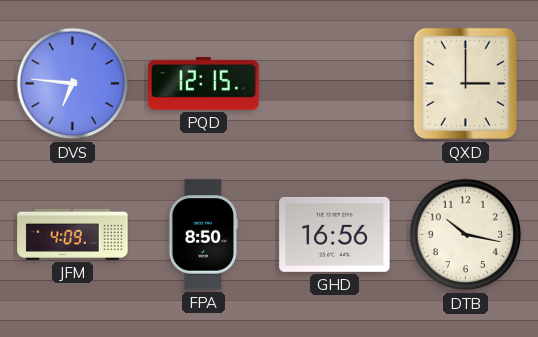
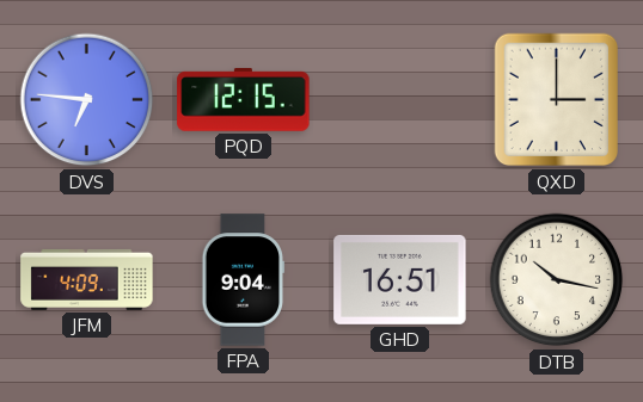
FPA: 8:50 -> 9:04
GHD: 16:56 -> 16:51
